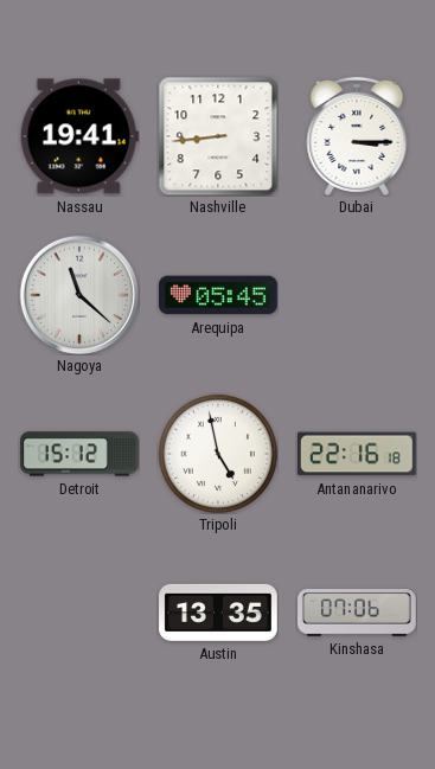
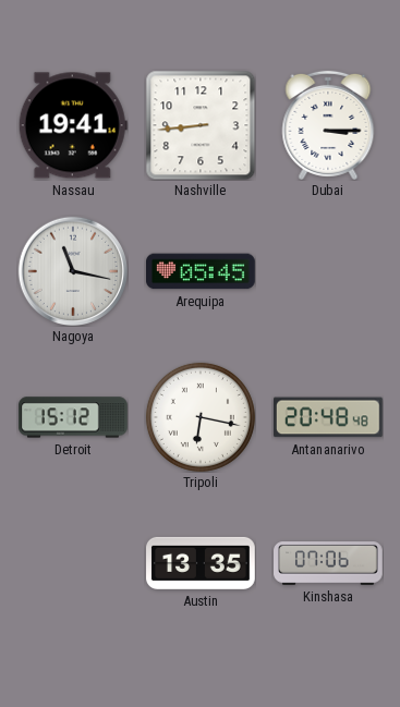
Nagoya: 11:22 -> 11:17
Tripoli: 4:58 -> 6:17
Antananarivo: 22:16 -> 20:48
